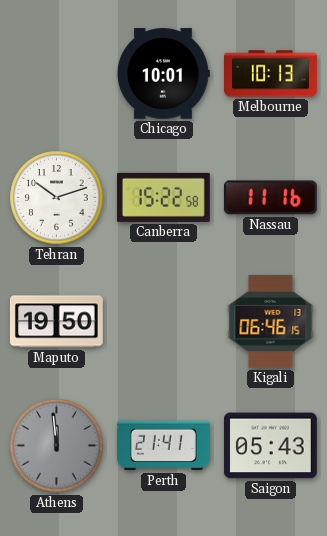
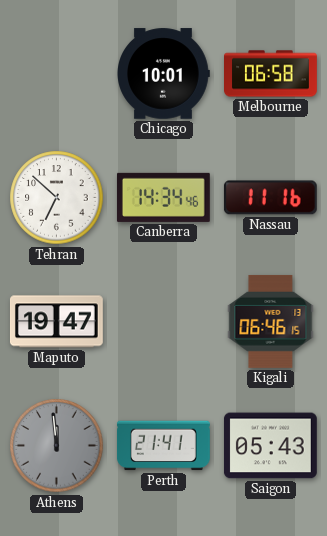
Melbourne: 10:13 -> 06:58
Tehran: 10:12 -> 6:52
Canberra: 15:22 -> 14:34
Maputo: 19:50 -> 19:47
